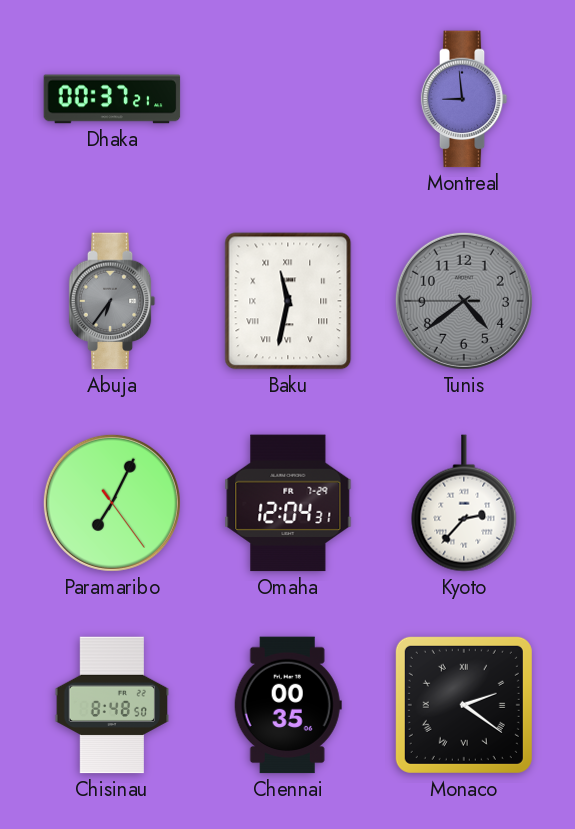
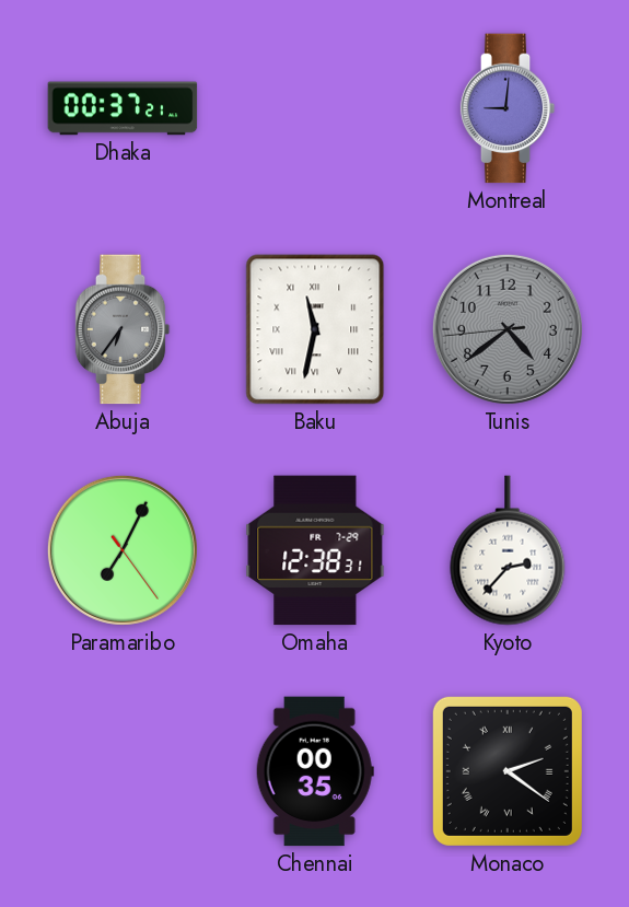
Montreal: 8:59 -> 9:01
Tunis: 4:38:45 -> 4:38:44
Omaha: 12:04 -> 12:38
Chisinau: 8:48 -> none
